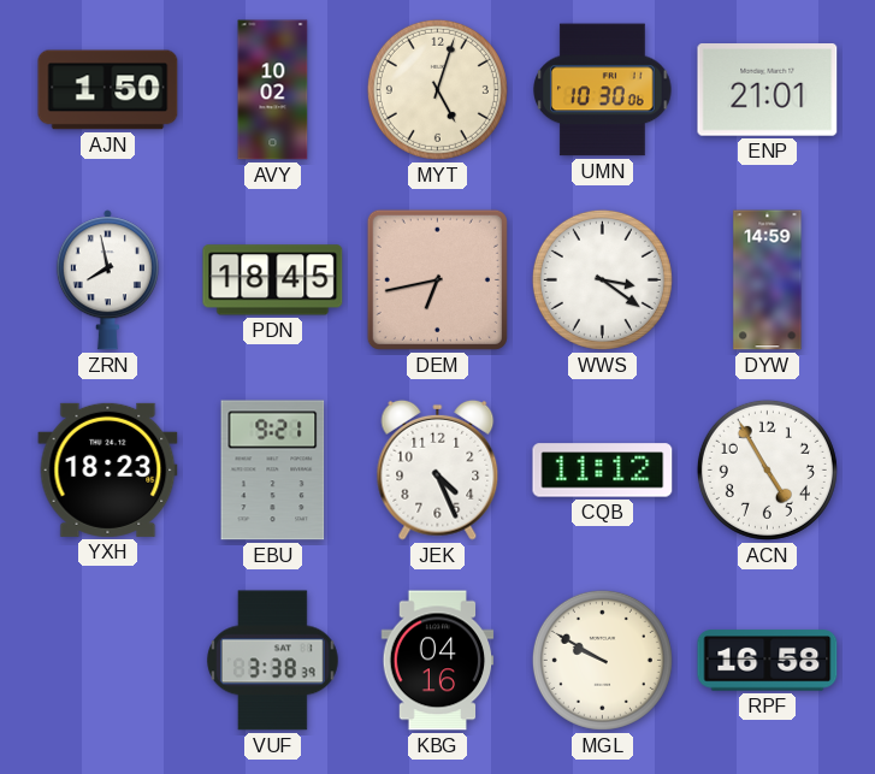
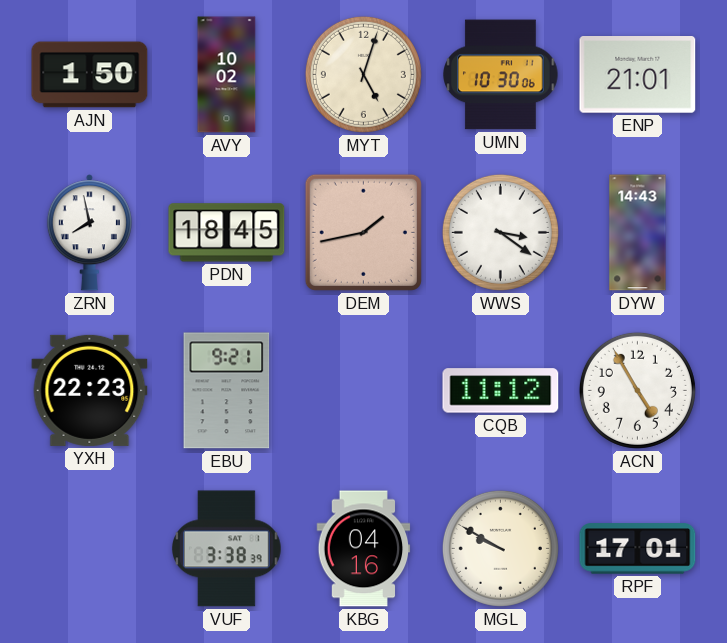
DEM: 6:43 -> 1:43
DYW: 14:59 -> 14:43
YXH: 18:23 -> 22:23
JEK: 4:26 -> none
RPF: 16:58 -> 17:01
